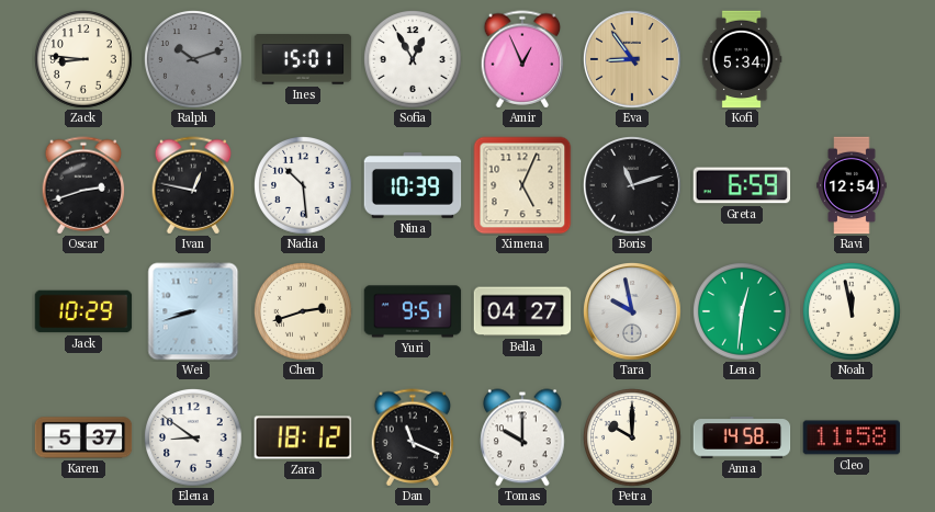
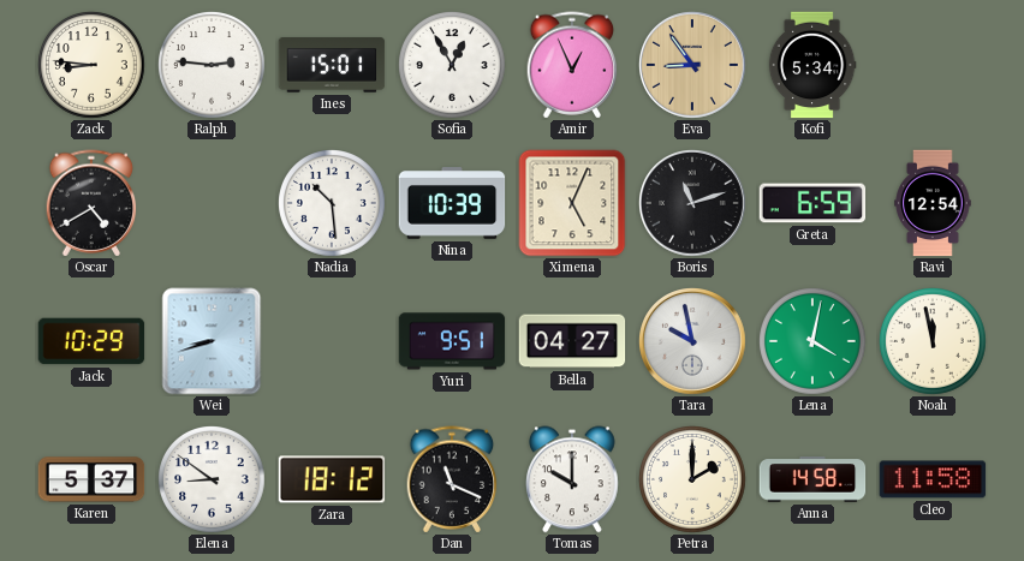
Ralph: 10:12 -> 2:46
Ralph dial: grey -> white
Oscar: 2:42 -> 4:40
Ivan: 12:47 -> none
Chen: 2:42 -> none
Lena: 12:31 -> 4:02
Petra: 10:00 -> 2:00
